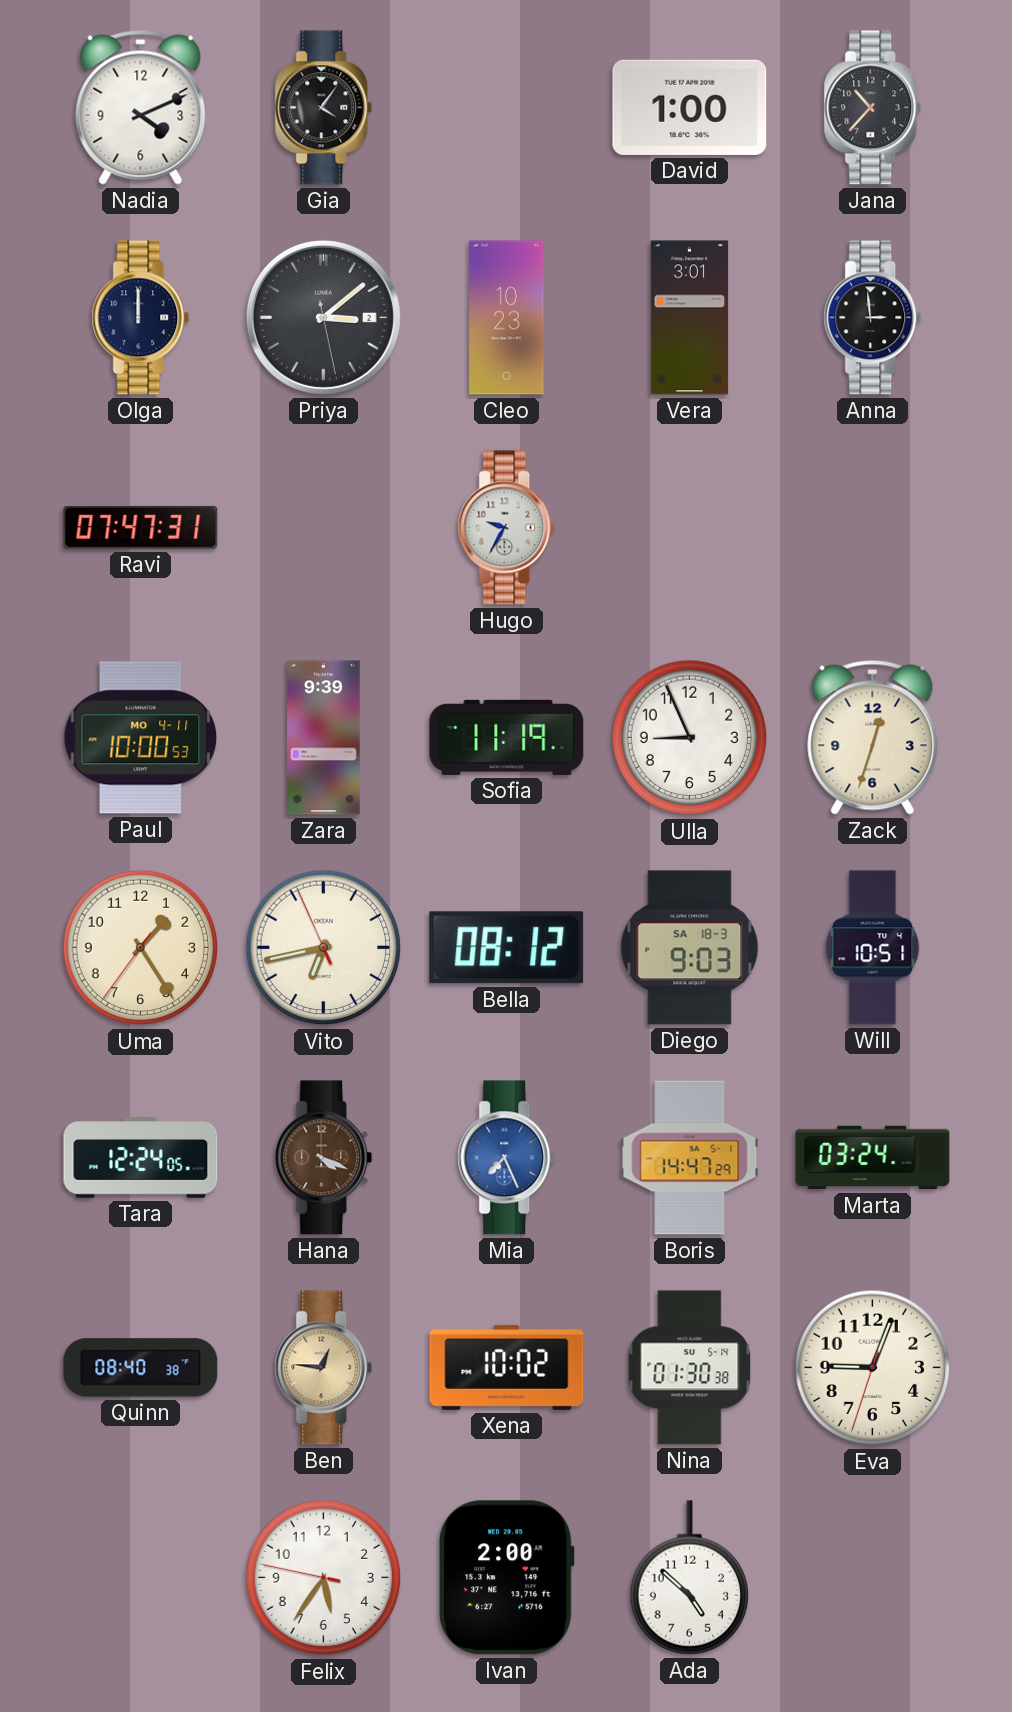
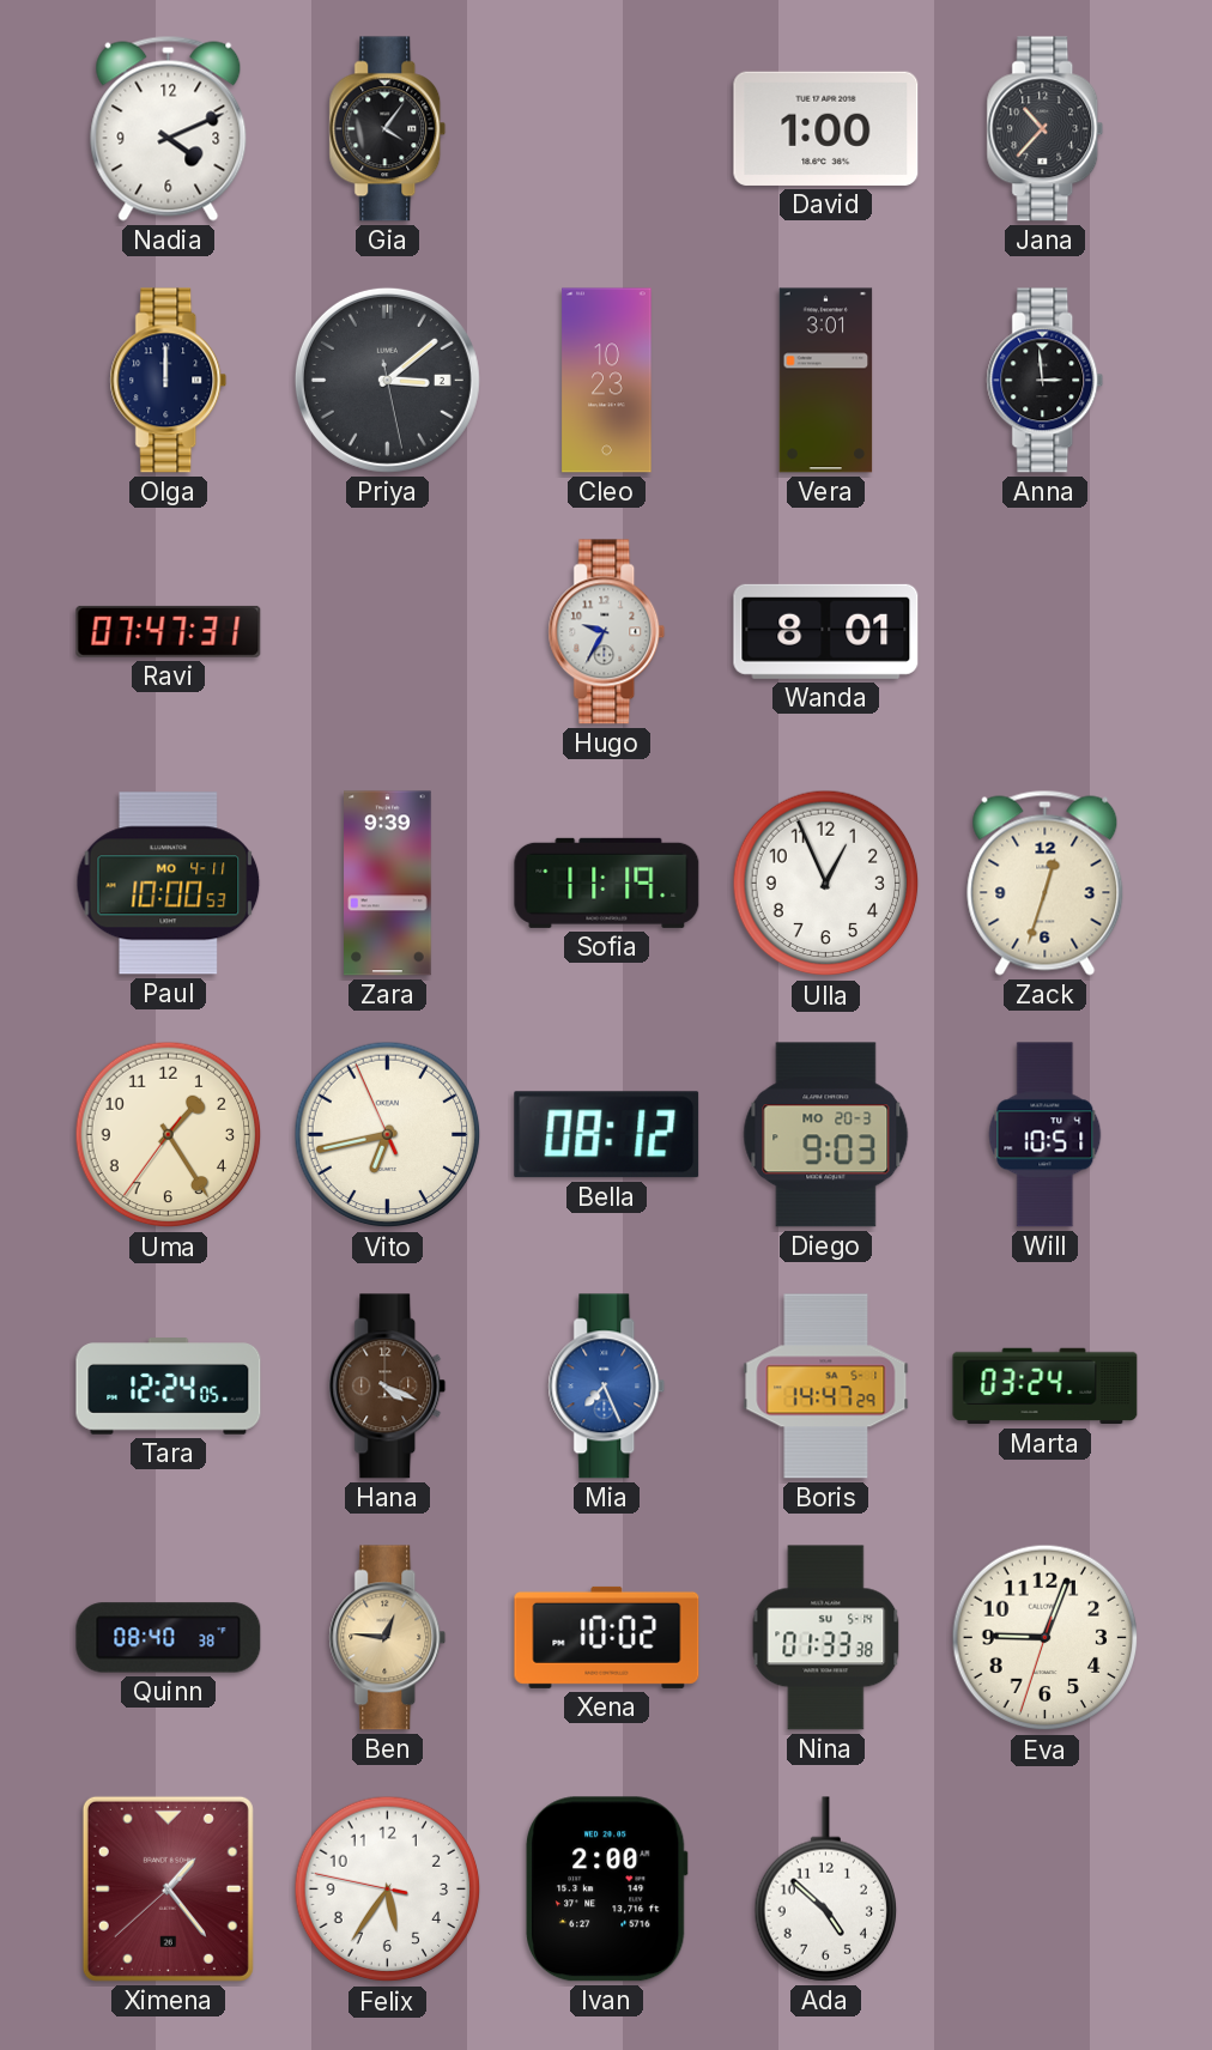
Wanda: none -> 8:01
Ulla: 8:56 -> 12:56
Diego date: SA 18-3 -> MO 20-3
Nina: 01:30 -> 01:33
Ximena: none -> 1:23
